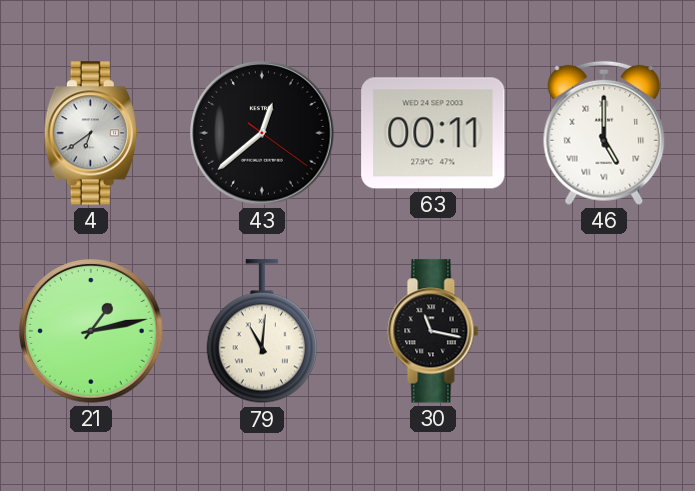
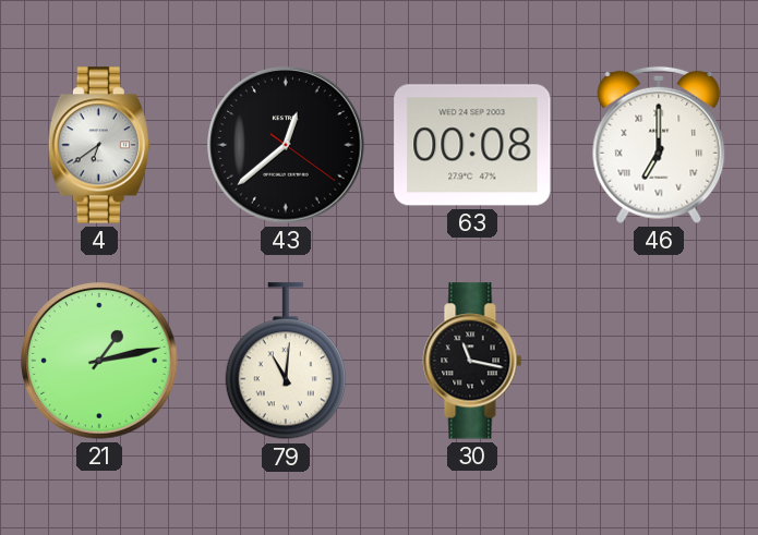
63: 00:11 -> 00:08
46: 5:00 -> 7:00
